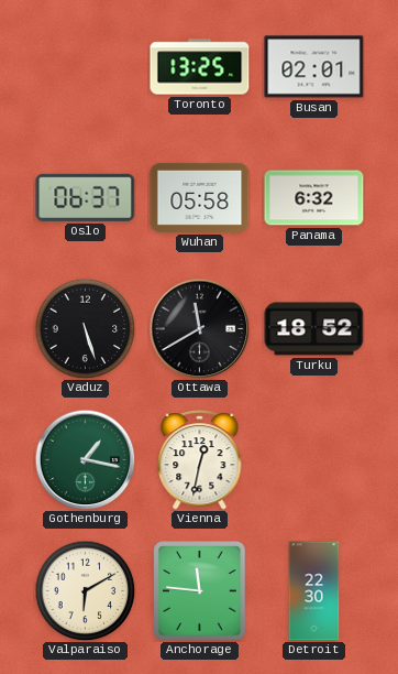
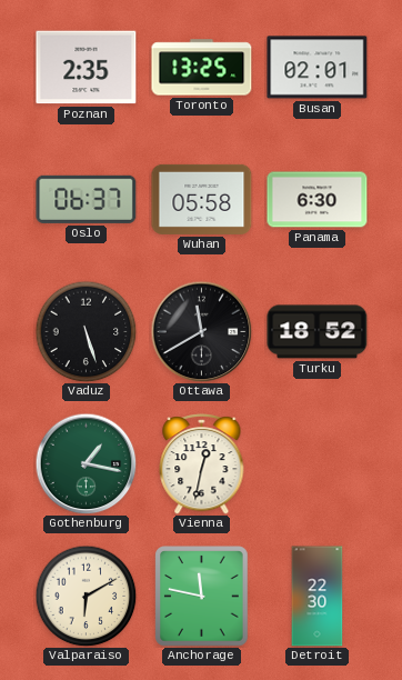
Poznan: none -> 2:35
Panama: 6:32 -> 6:30
Anchorage: 11:46 -> 11:47
